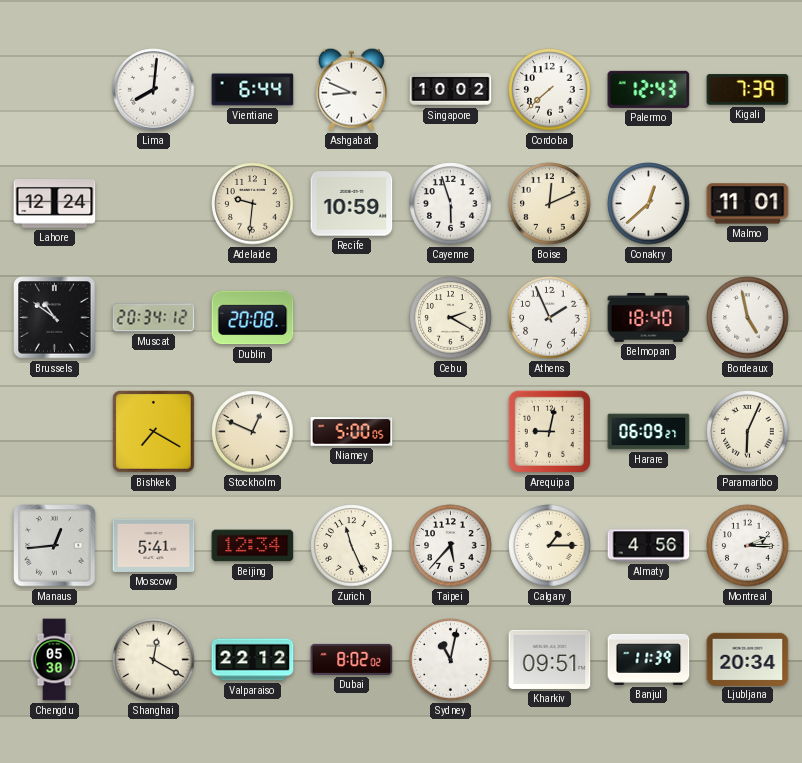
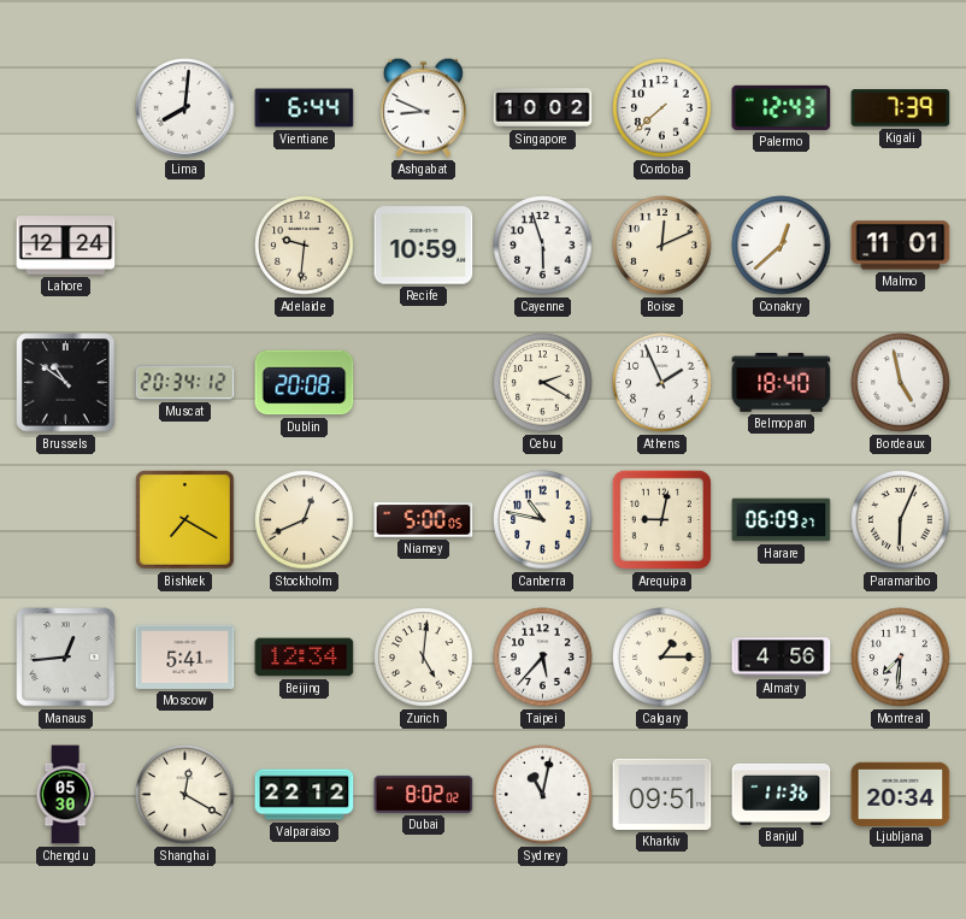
Stockholm: 12:49 -> 12:41
Canberra: none -> 10:47
Zurich: 11:26 -> 5:01
Montreal: 2:15 -> 7:31
Banjul: 11:39 -> 11:36
